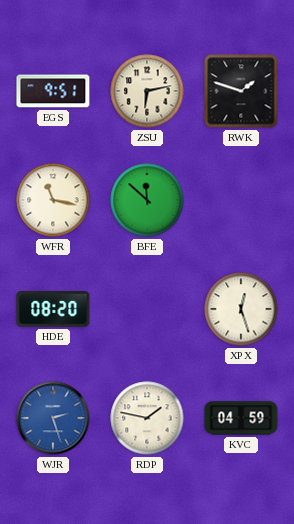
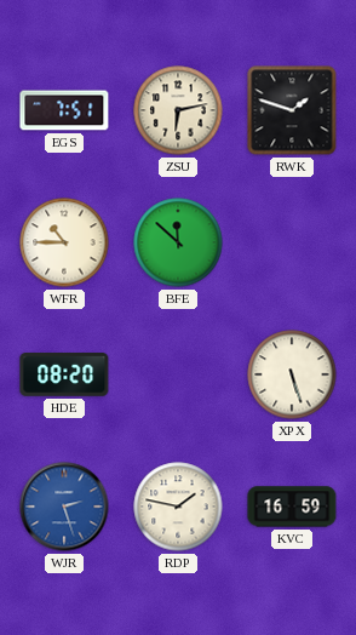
EGS: 9:51 -> 7:51
WFR: 11:17 -> 10:45
XPX: 12:27 -> 5:27
KVC: 04:59 -> 16:59
